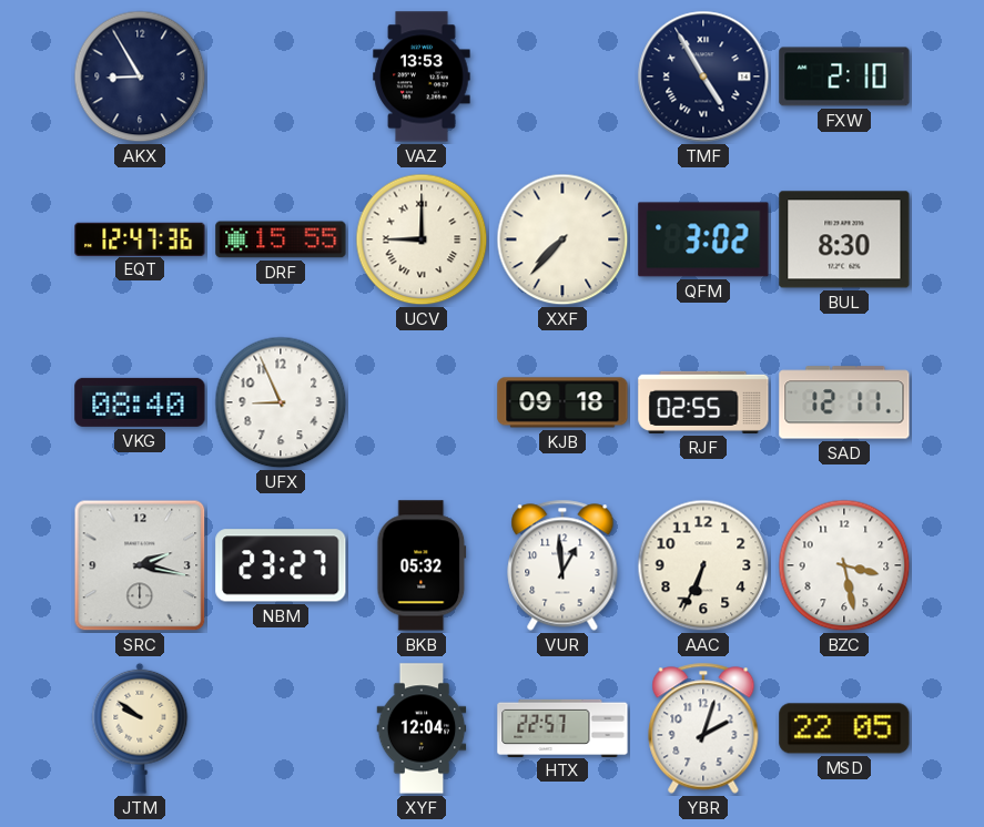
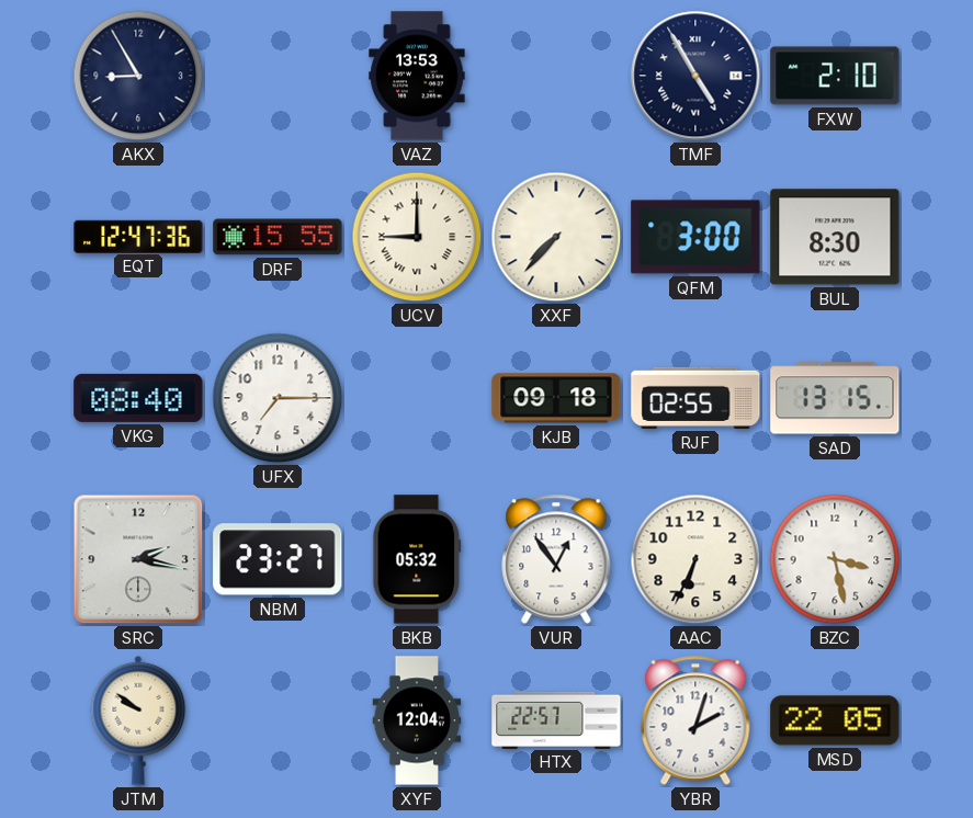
QFM: 3:02 -> 3:00
UFX: 8:56 -> 7:15
SAD: 12:11 -> 13:15
VUR: 12:59 -> 12:54
